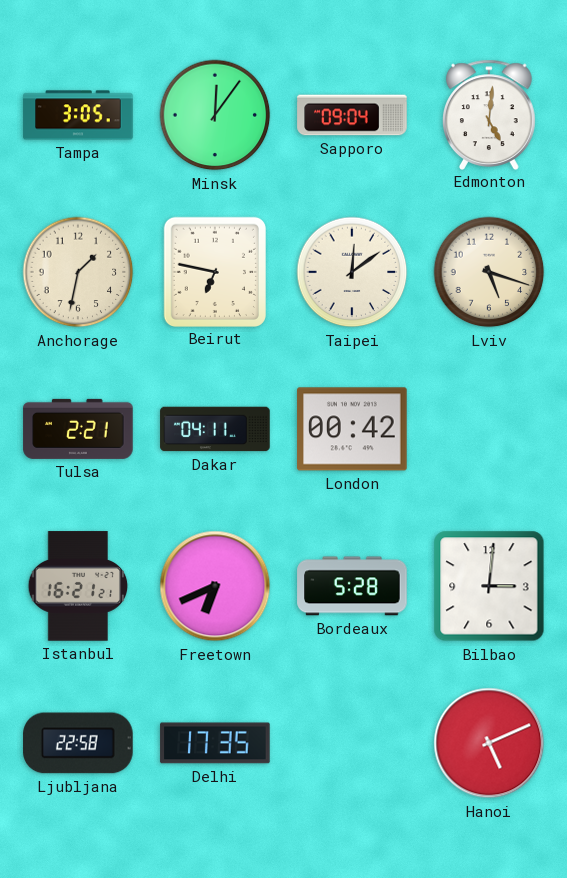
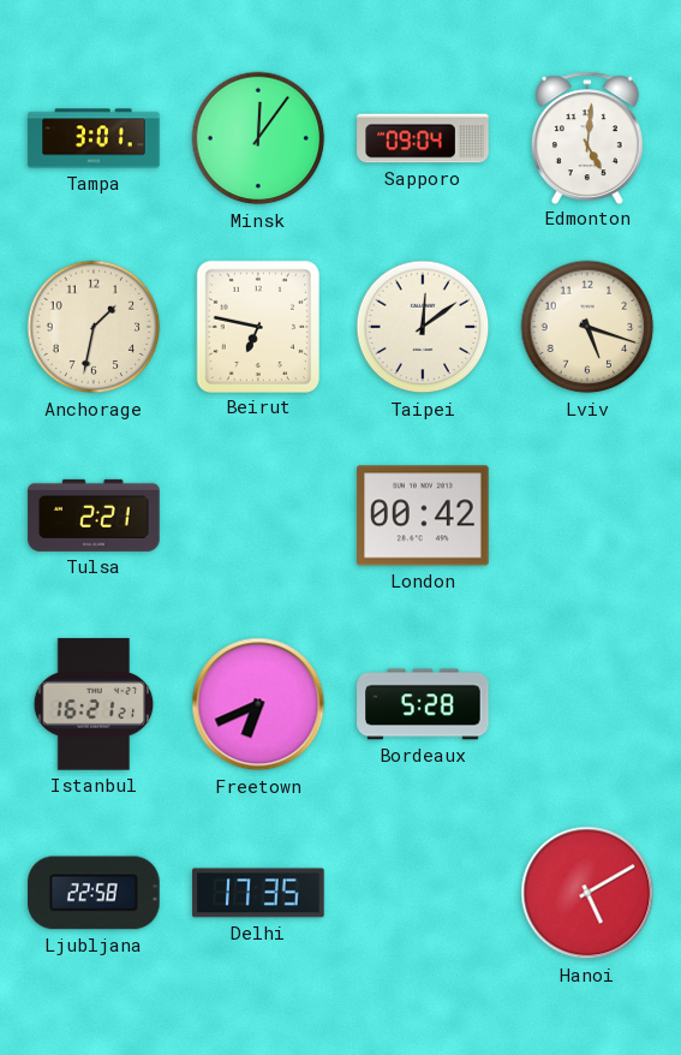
Tampa: 3:05 -> 3:01
Dakar: 04:11 -> none
Bilbao: 3:01 -> none
Hanoi: 5:11 -> 5:10
